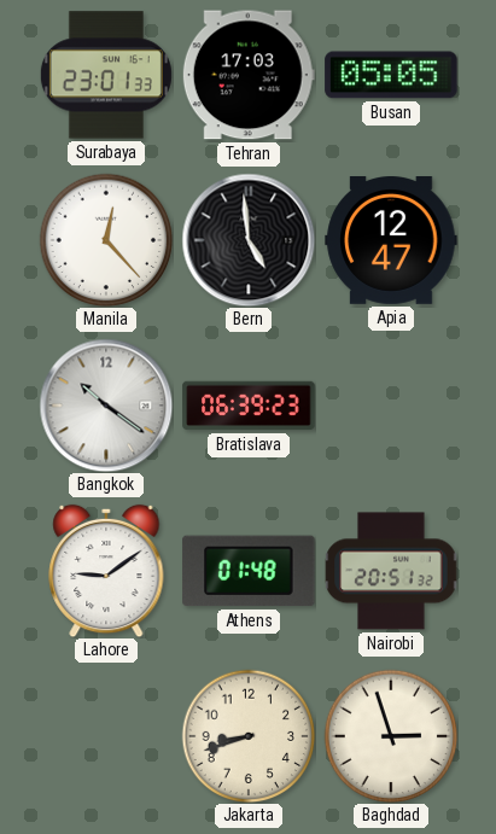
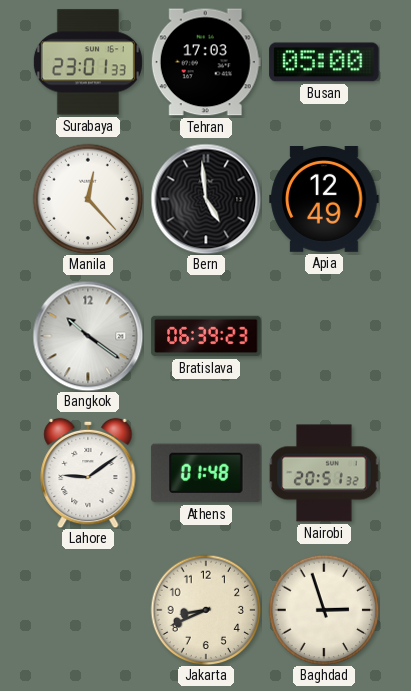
Busan: 05:05 -> 05:00
Apia: 12:47 -> 12:49
Jakarta: 8:42 -> 8:41
